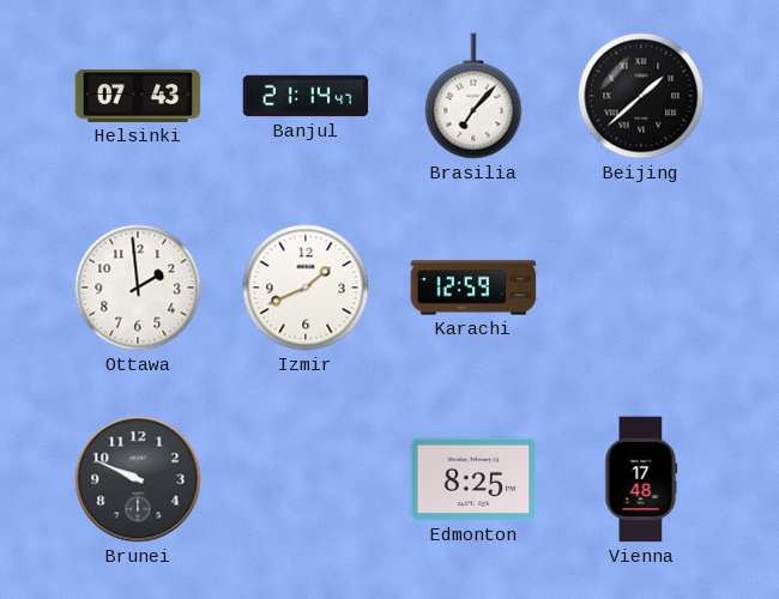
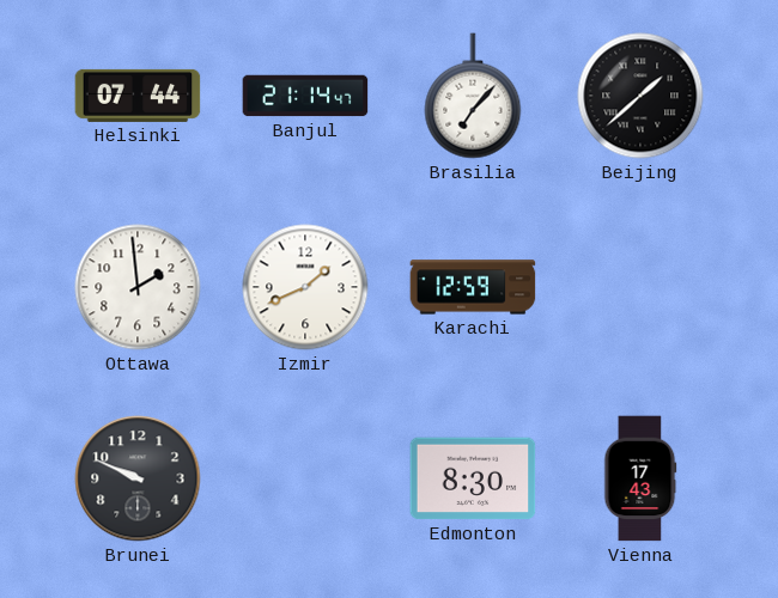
Helsinki: 07:43 -> 07:44
Edmonton: 8:25 -> 8:30
Vienna: 17:48 -> 17:43
